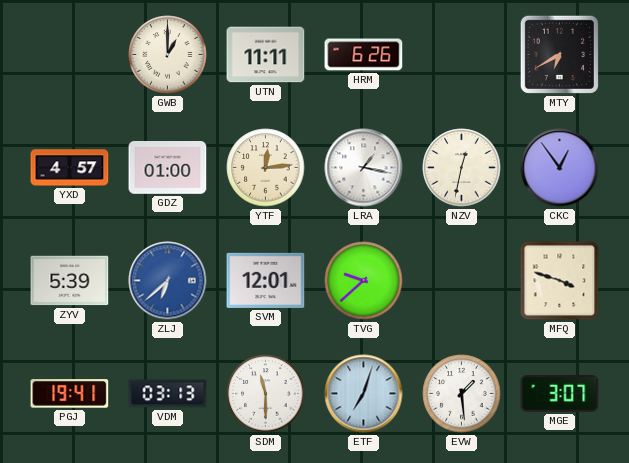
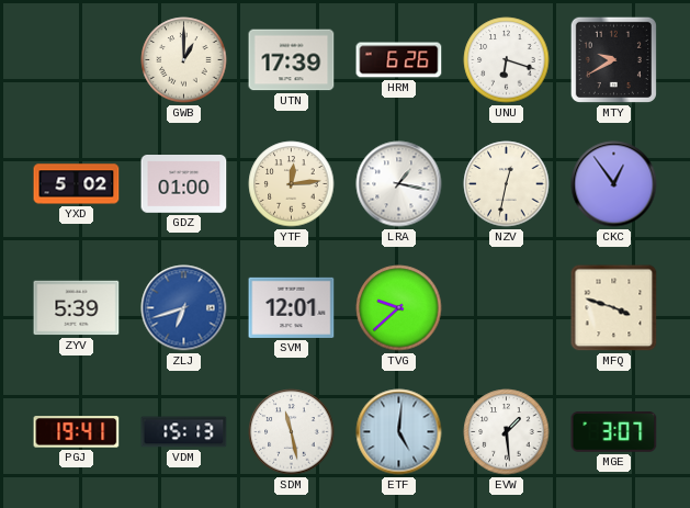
UTN: 11:11 -> 17:39
UNU: none -> 6:18
MTY: 6:40 -> 9:40
YXD: 4:57 -> 5:02
ZLJ: 6:38 -> 6:42
VDM: 03:13 -> 15:13
SDM: 11:30 -> 11:28
ETF: 7:03 -> 5:01
